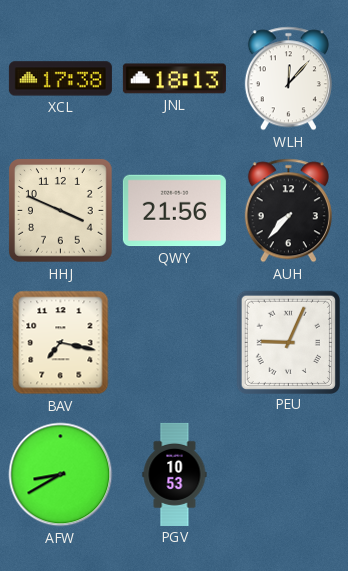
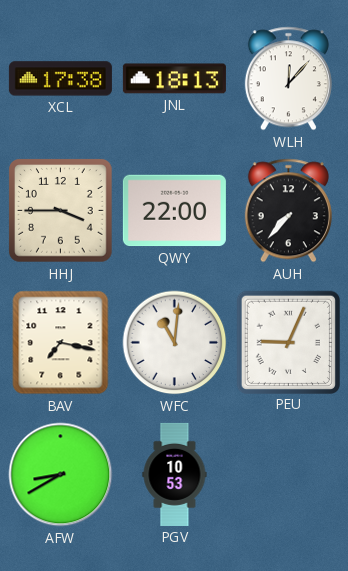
HHJ: 3:49 -> 3:45
QWY: 21:56 -> 22:00
WFC: none -> 11:01
